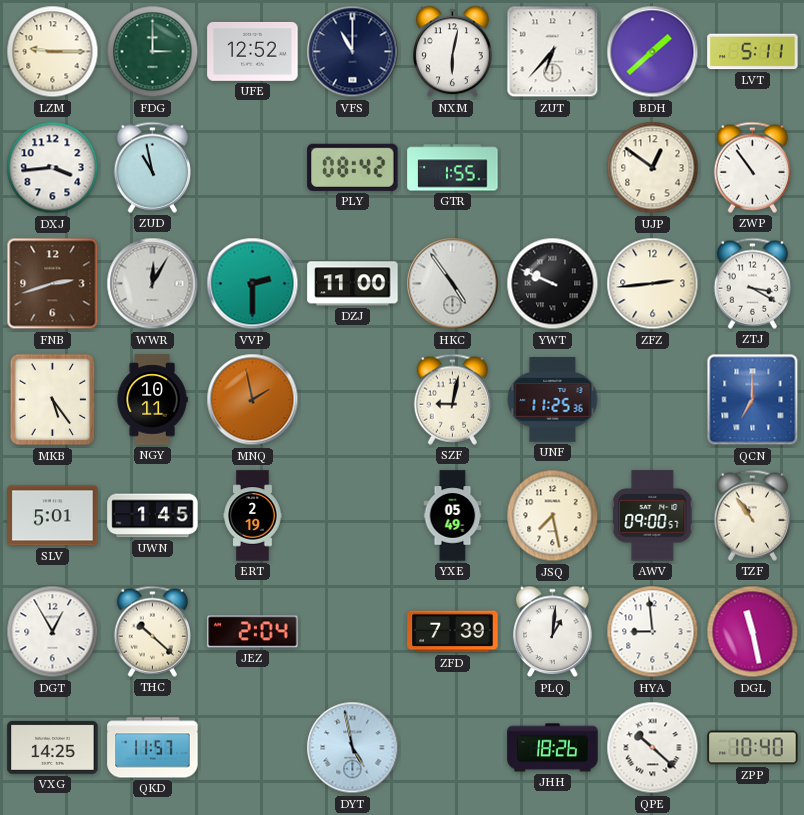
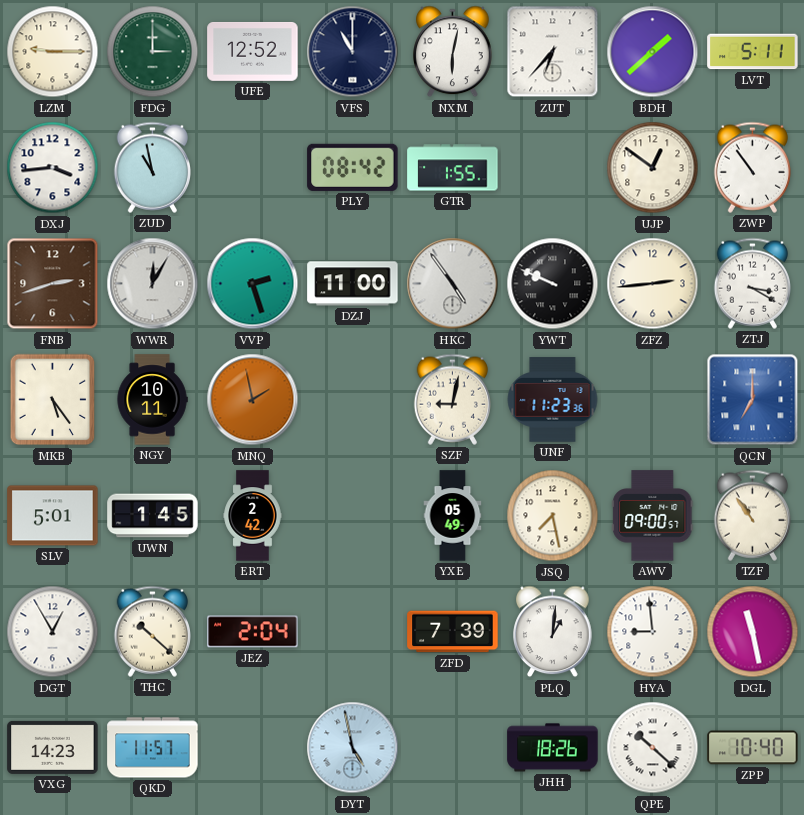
VVP: 2:30 -> 2:27
UNF: 11:25 -> 11:23
ERT: 2:19 -> 2:42
VXG: 14:25 -> 14:23
